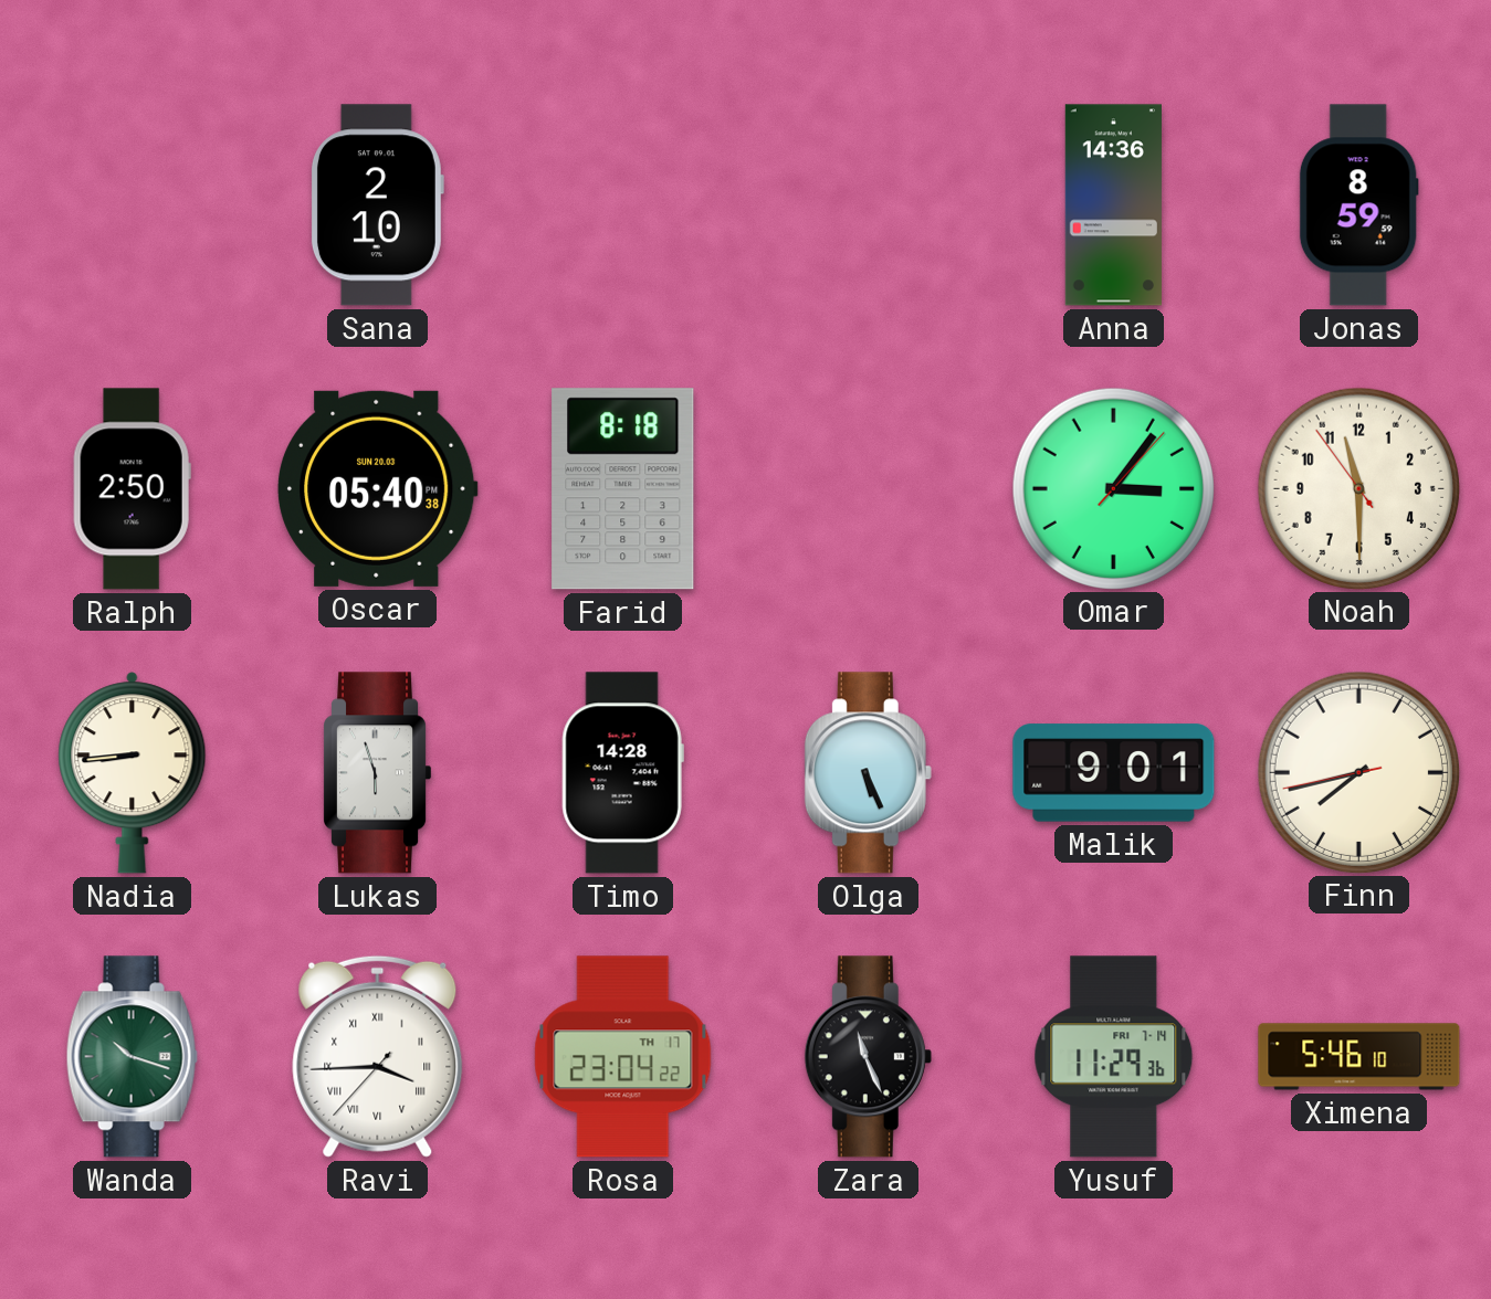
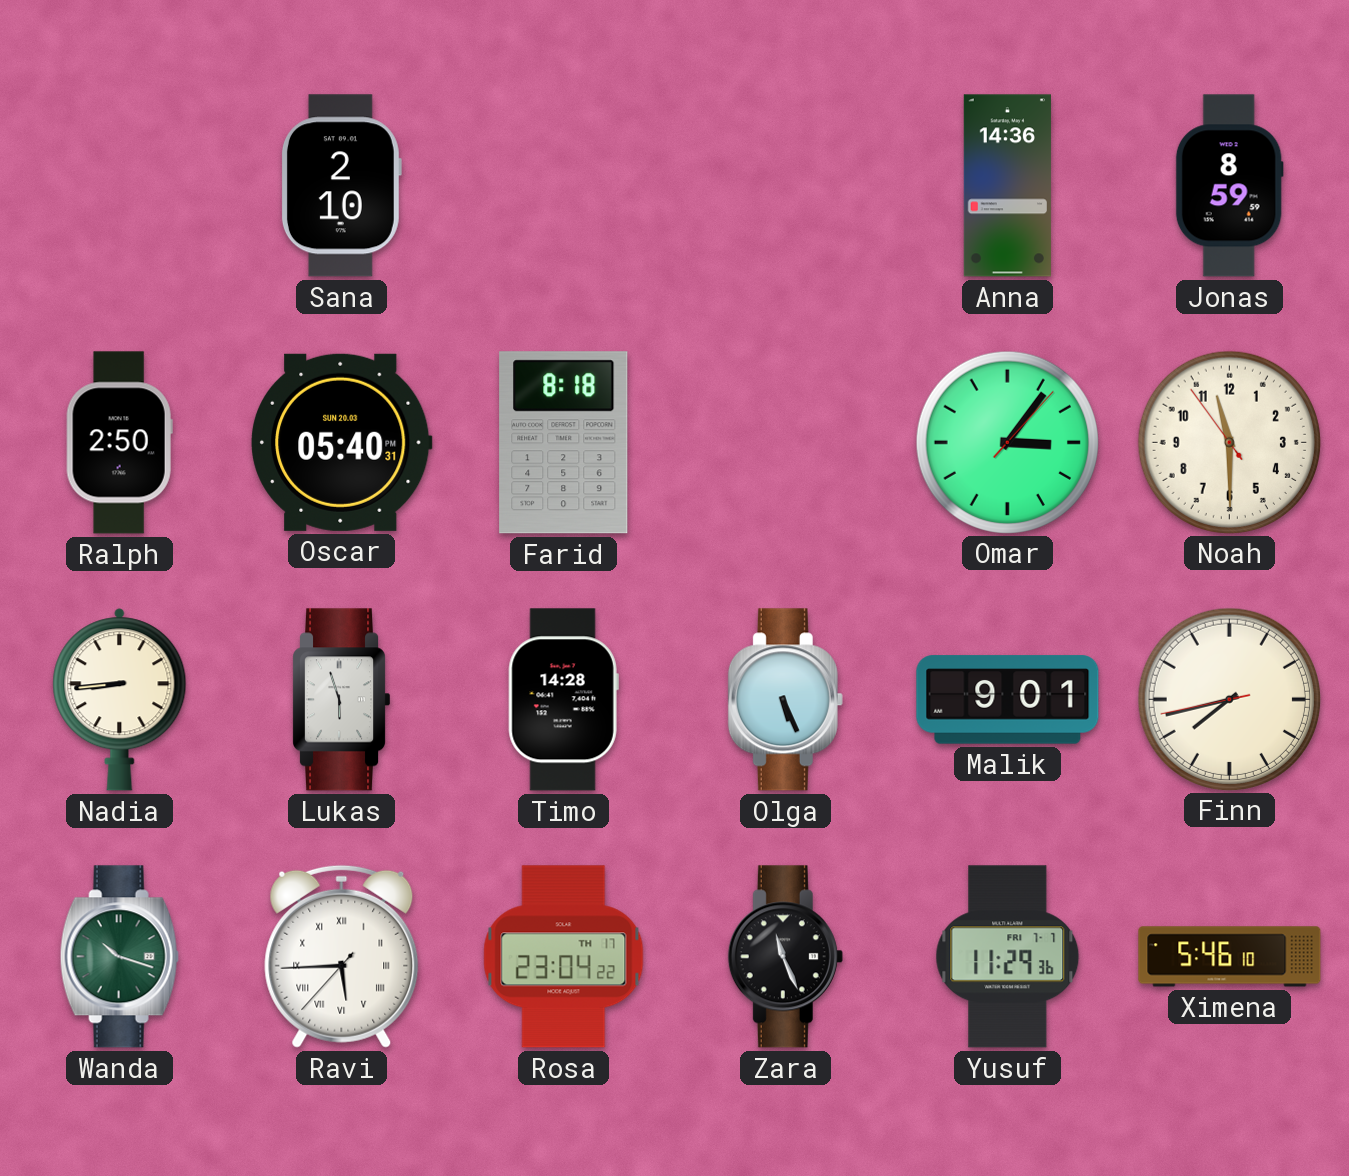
Oscar: 05:40:38 PM -> 05:40:31 PM
Ravi: 3:44 -> 5:44
Yusuf date: FRI 7-14 -> FRI 7-7
